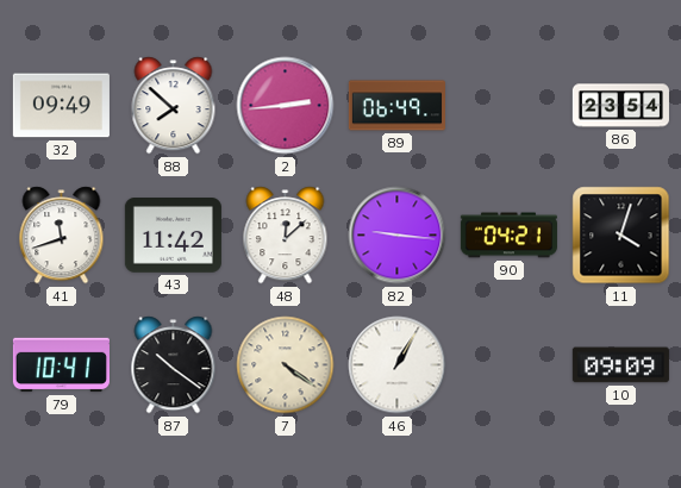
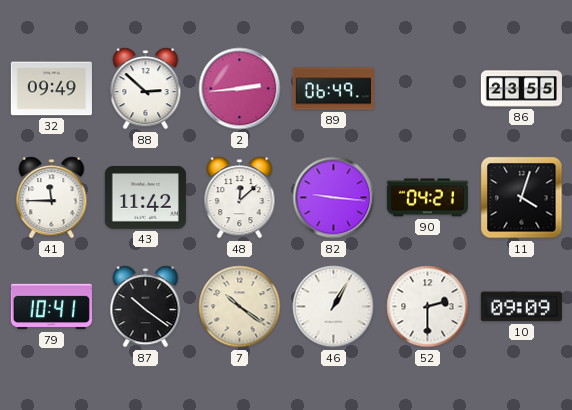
88: 7:52 -> 2:52
86: 23:54 -> 23:55
41: 11:42 -> 11:45
7: 4:21 -> 10:21
52: none -> 2:30
